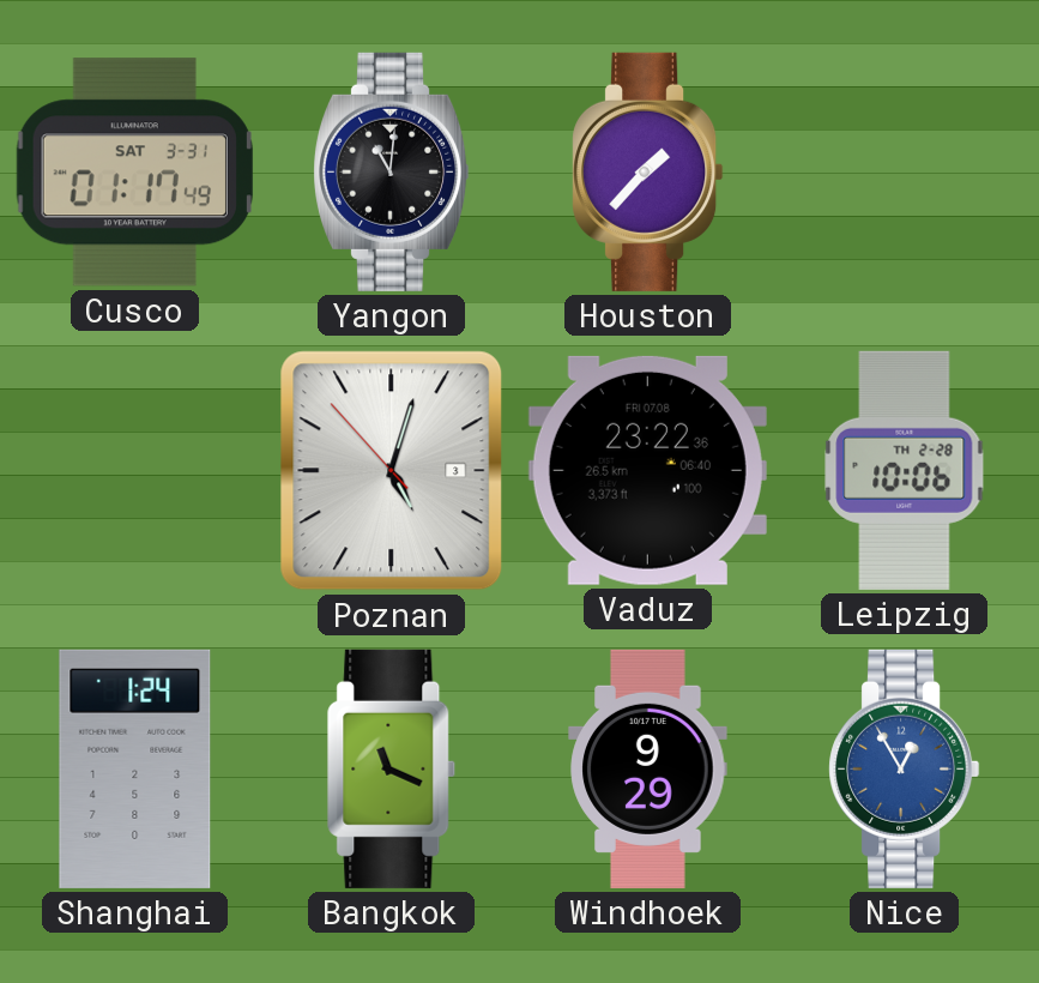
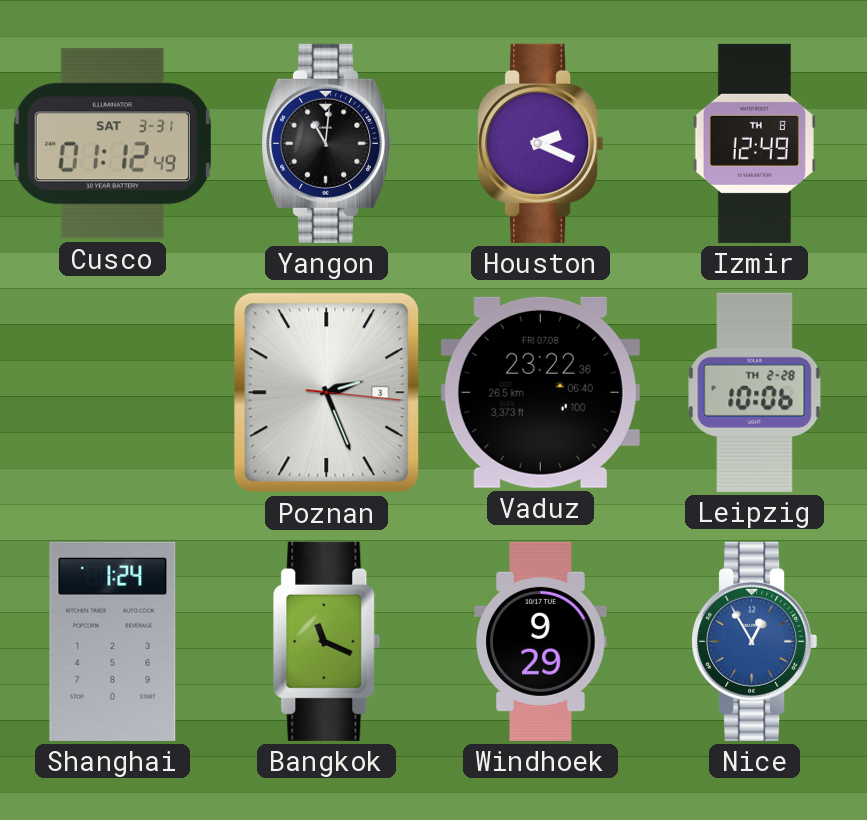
Cusco: 01:17 -> 01:12
Houston: 1:37 -> 2:19
Izmir: none -> 12:49
Poznan: 5:02 -> 2:26
